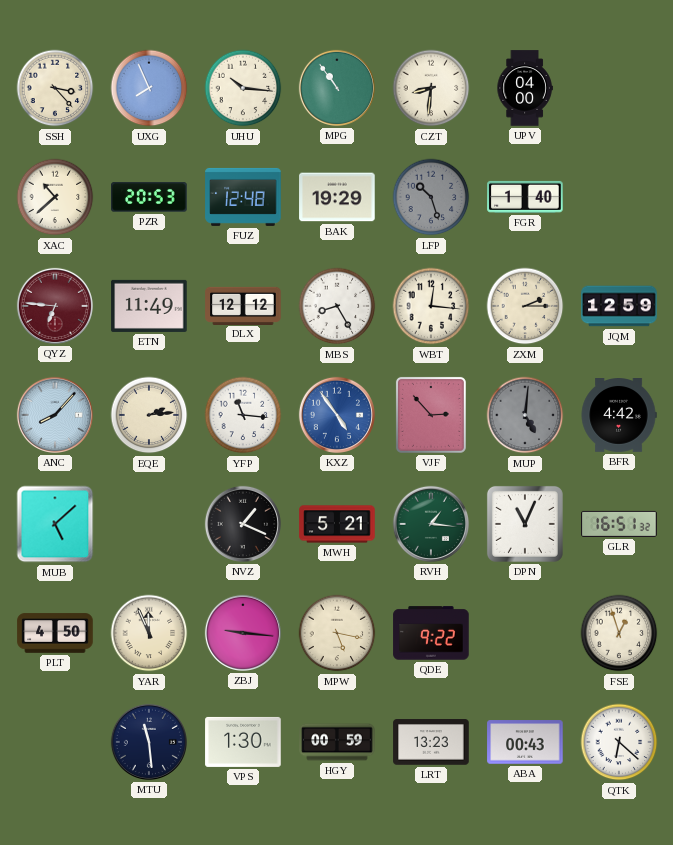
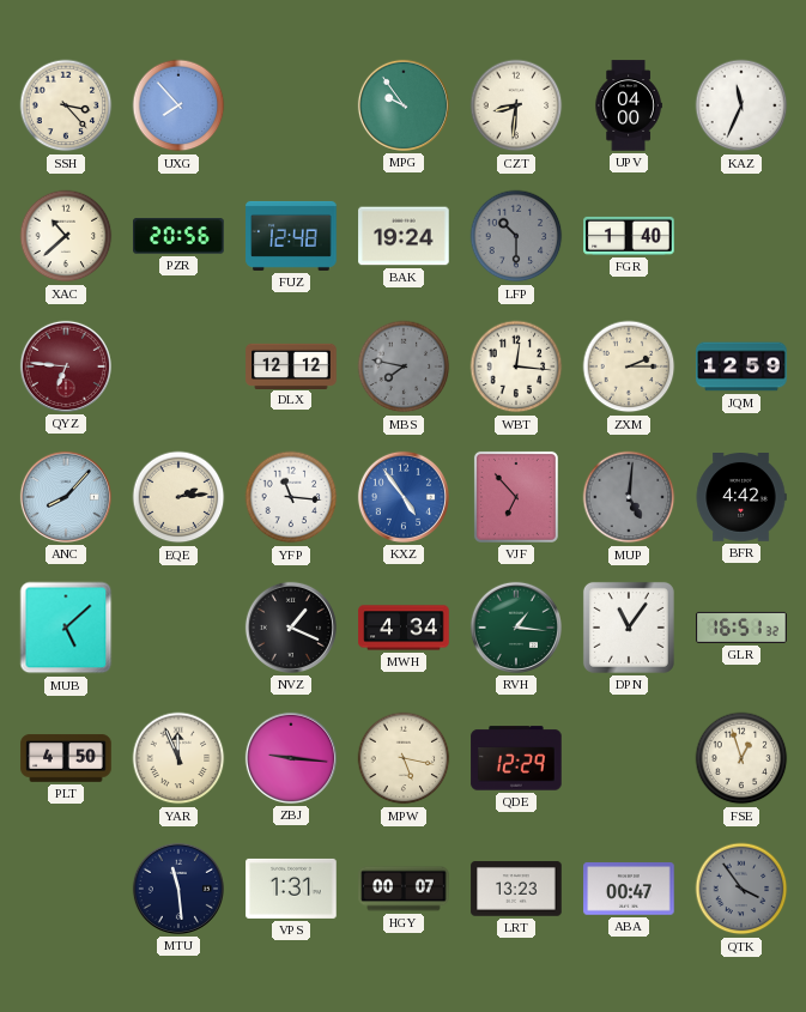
UXG: 7:56 -> 7:53
UHU: 10:16 -> none
MPG: 10:54 -> 9:54
KAZ: none -> 11:34
PZR: 20:53 -> 20:56
BAK: 19:29 -> 19:24
LFP: 10:27 -> 10:30
ETN: 11:49 -> none
MBS: 8:25 -> 7:47
MBS dial: white -> grey
VJF: 2:53 -> 6:53
MWH: 5:21 -> 4:34
DPN: 11:04 -> 11:06
QDE: 9:22 -> 12:29
VPS: 1:30 -> 1:31
HGY: 00:59 -> 00:07
ABA: 00:43 -> 00:47
QTK: 6:22 -> 3:54
QTK dial: white -> grey
